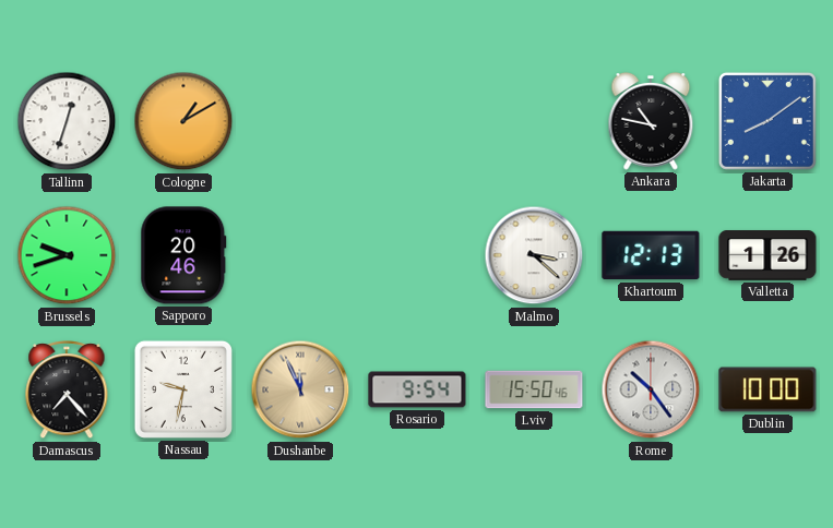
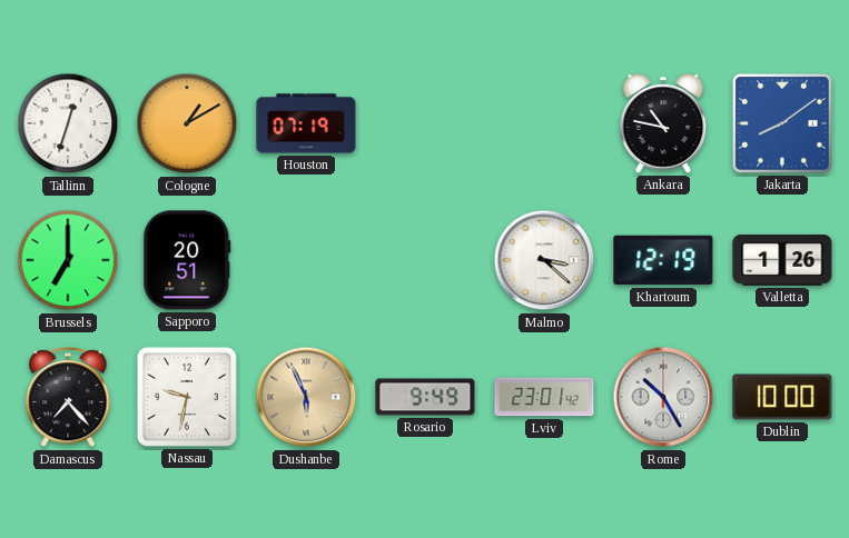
Houston: none -> 07:19
Brussels: 9:42 -> 7:00
Sapporo: 20:46 -> 20:51
Khartoum: 12:13 -> 12:19
Dushanbe: 11:56 -> 5:56
Rosario: 9:54 -> 9:49
Lviv: 15:50 -> 23:01
Rome: 10:24 -> 10:25
